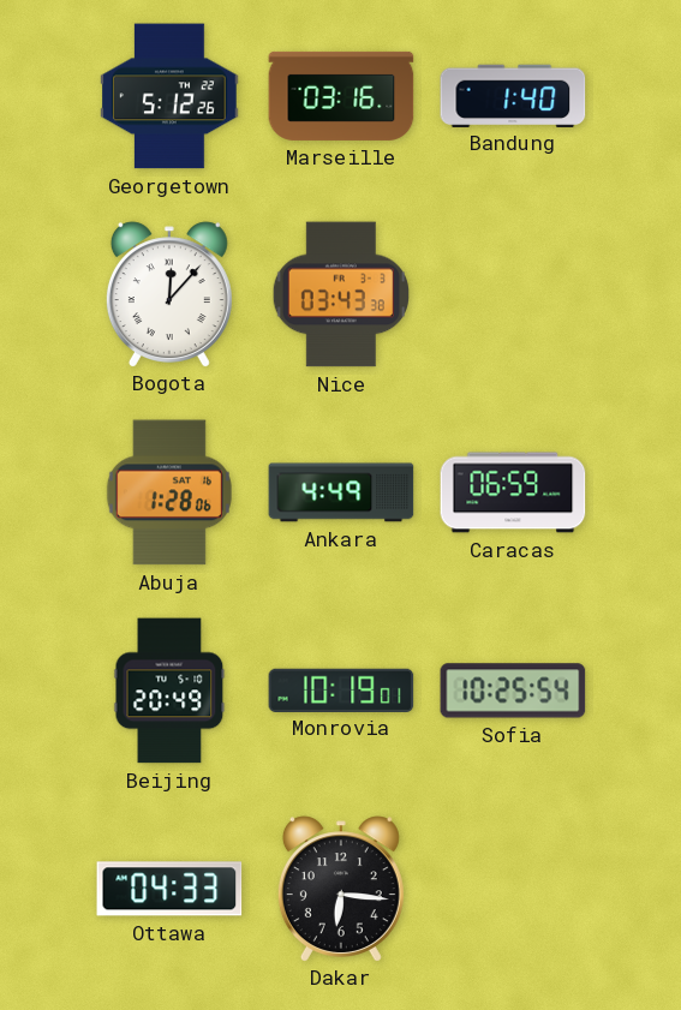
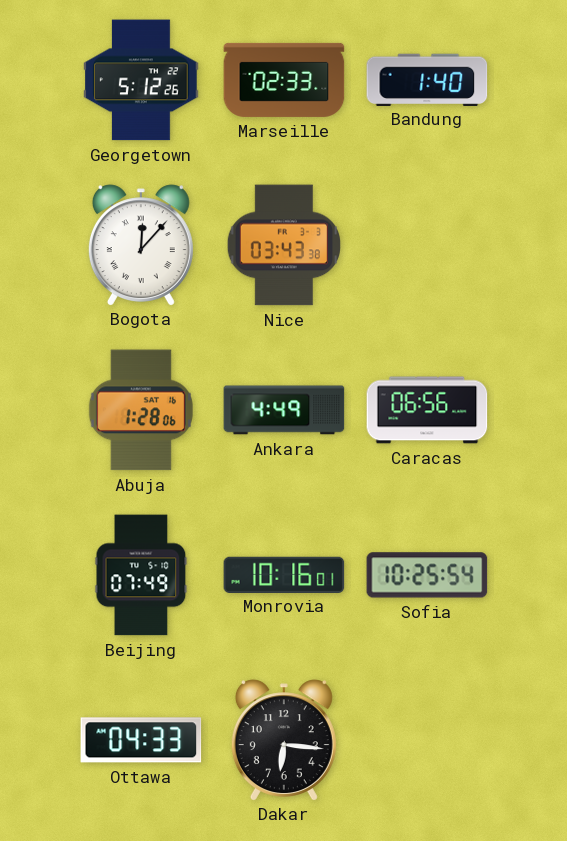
Marseille: 03:16 -> 02:33
Caracas: 06:59 -> 06:56
Beijing: 20:49 -> 07:49
Monrovia: 10:19 -> 10:16
